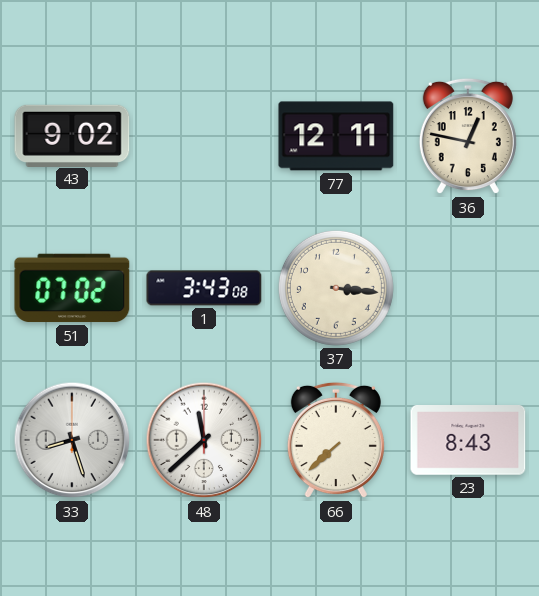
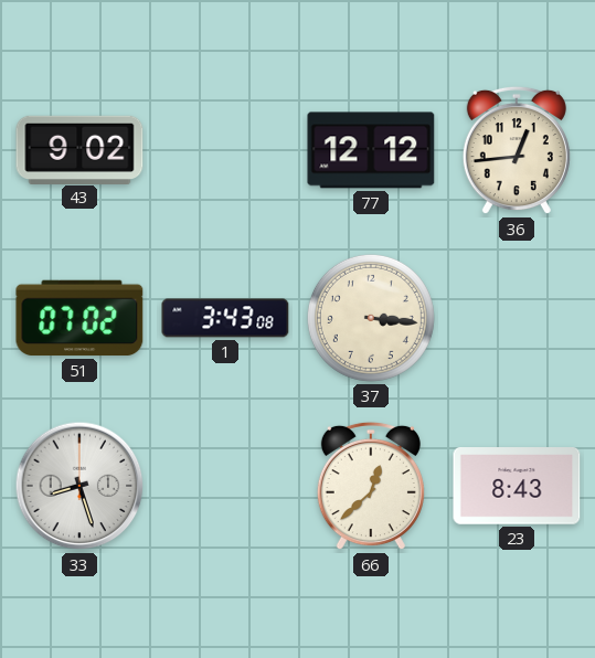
77: 12:11 -> 12:12
36: 12:47 -> 12:44
48: 11:38 -> none
66: 7:38 -> 12:38
